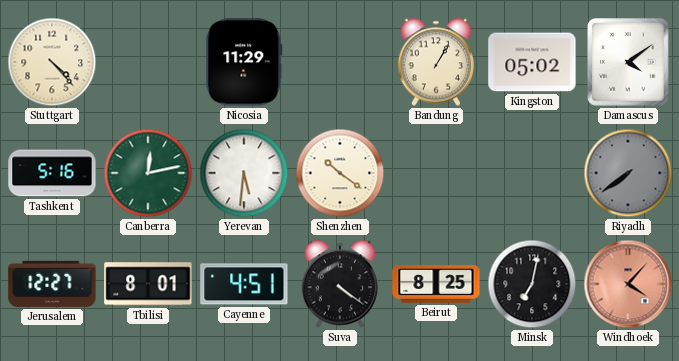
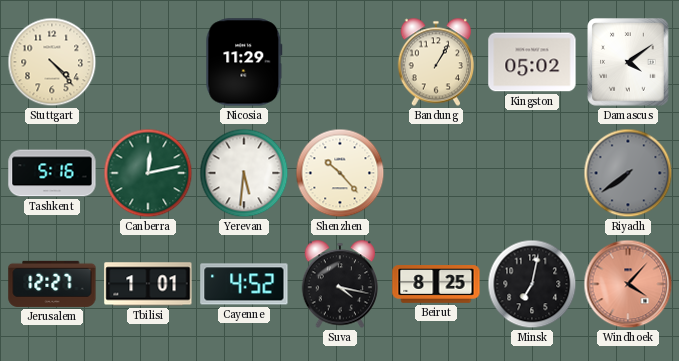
Shenzhen: 10:21 -> 10:23
Tbilisi: 8:01 -> 1:01
Cayenne: 4:51 -> 4:52
Suva: 4:21 -> 4:17
